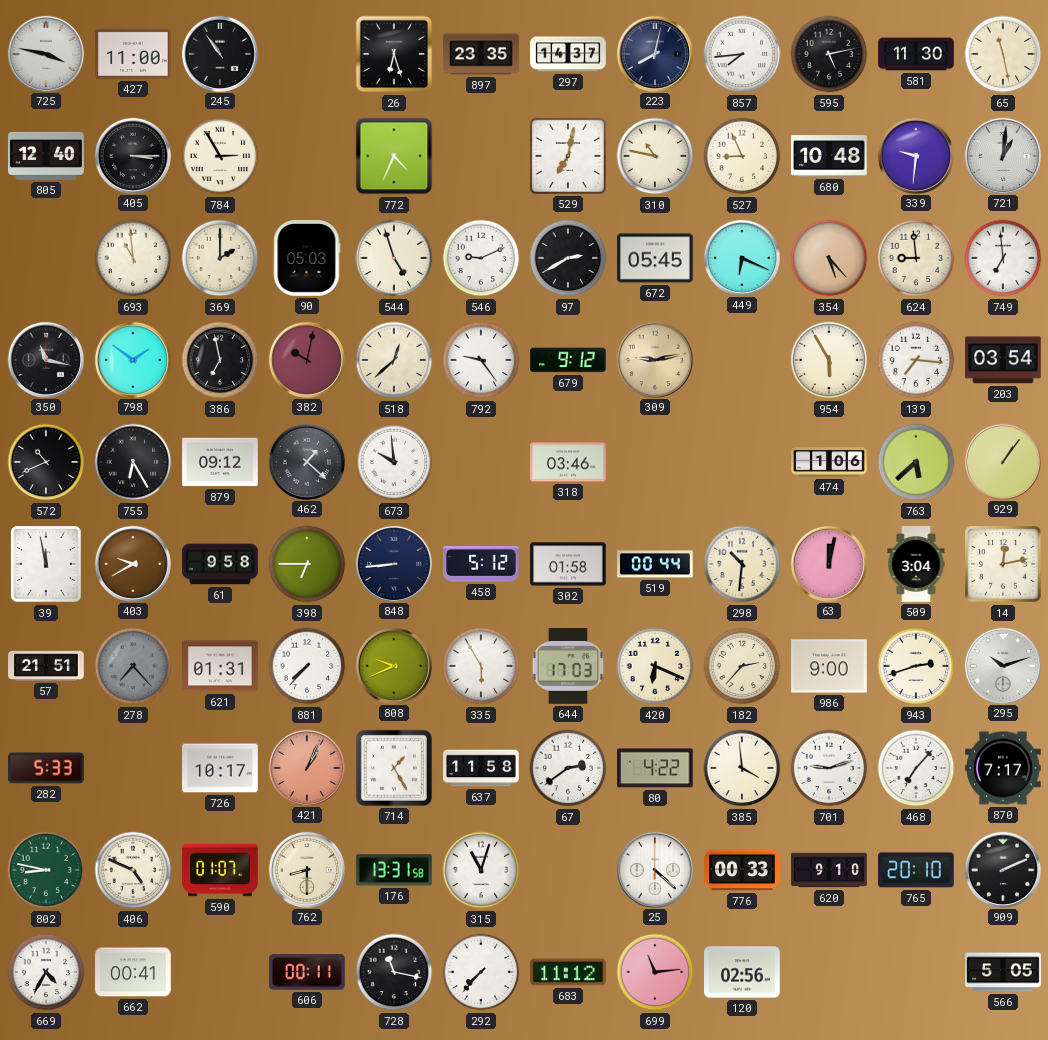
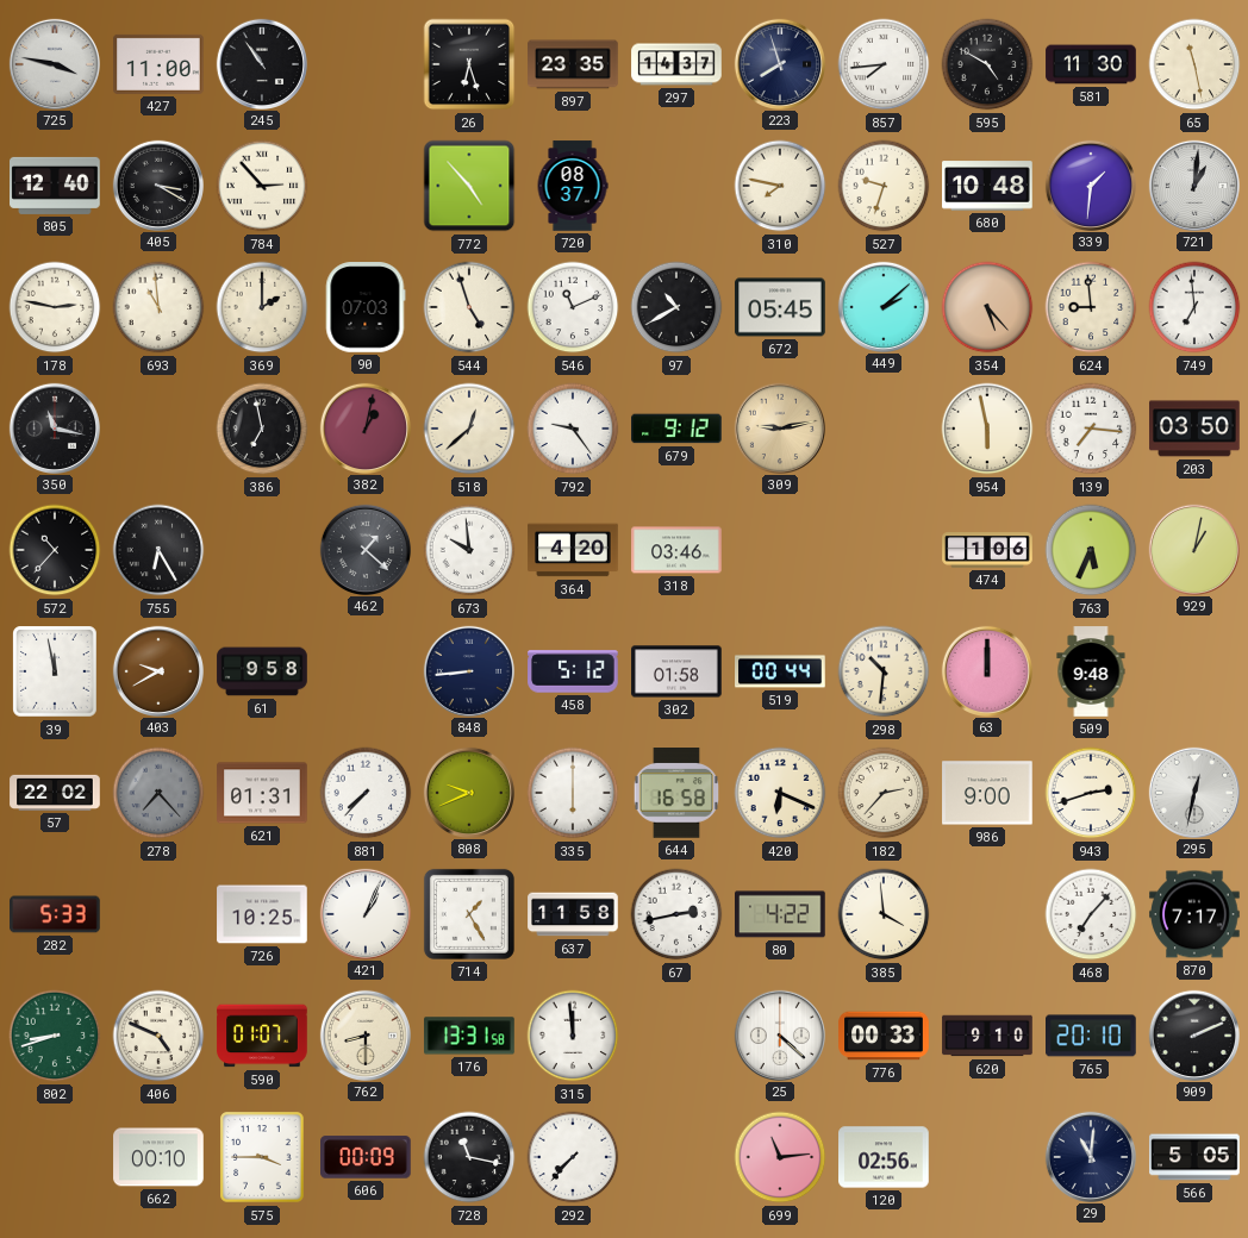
223: 8:02 -> 7:57
595: 5:13 -> 4:50
405: 3:15 -> 3:20
784: 2:55 -> 2:53
772: 4:34 -> 4:53
720: none -> 08:37
529: 7:02 -> none
310: 10:47 -> 7:47
527: 8:56 -> 9:33
339: 9:31 -> 1:31
178: none -> 2:47
90: 05:03 -> 07:03
546: 9:11 -> 11:11
97: 2:40 -> 10:40
449: 6:19 -> 2:08
798: 1:51 -> none
382: 10:02 -> 1:02
954: 5:55 -> 5:58
203: 03:54 -> 03:50
572: 10:41 -> 10:37
879: 09:12 -> none
364: none -> 4:20
763: 5:38 -> 5:34
929: 1:06 -> 1:02
398: 6:45 -> none
63: 12:02 -> 12:00
509: 3:04 -> 9:48
14: 12:13 -> none
57: 21:51 -> 22:02
335: 5:55 -> 6:00
644: 17:03 -> 16:58
295: 10:12 -> 12:32
726: 10:17 -> 10:25
421 dial: salmon -> white
67: 2:39 -> 2:43
701: 9:12 -> none
802: 8:47 -> 8:42
315: 11:03 -> 11:59
669: 4:35 -> none
662: 00:41 -> 00:10
575: none -> 3:45
606: 00:11 -> 00:09
683: 11:12 -> none
29: none -> 11:01
